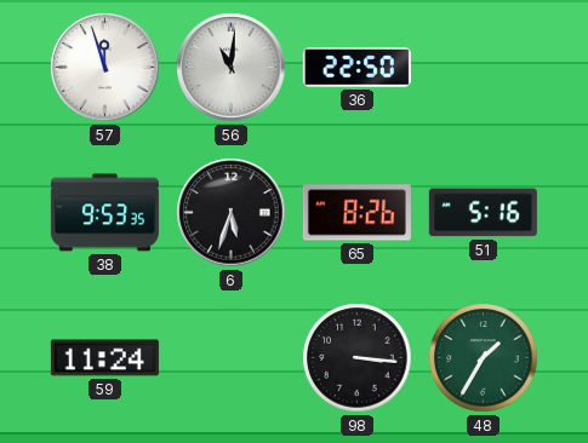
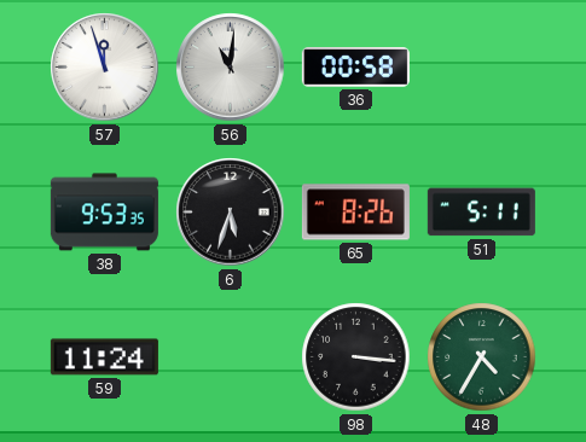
36: 22:50 -> 00:58
51: 5:16 -> 5:11
48: 1:35 -> 4:35
